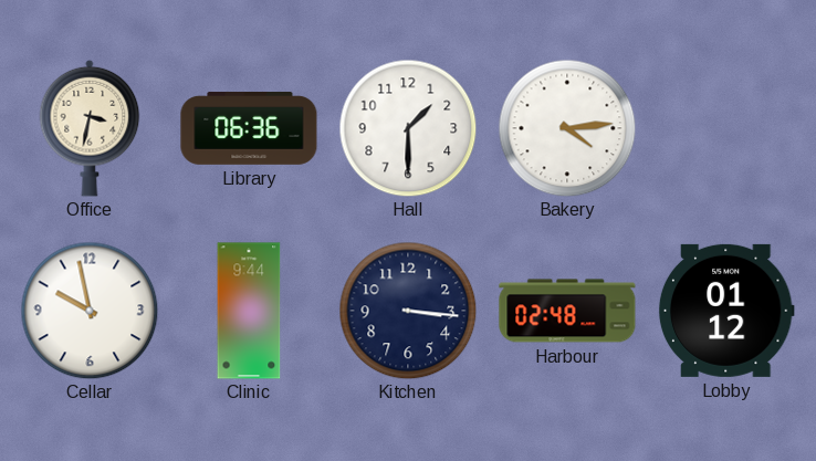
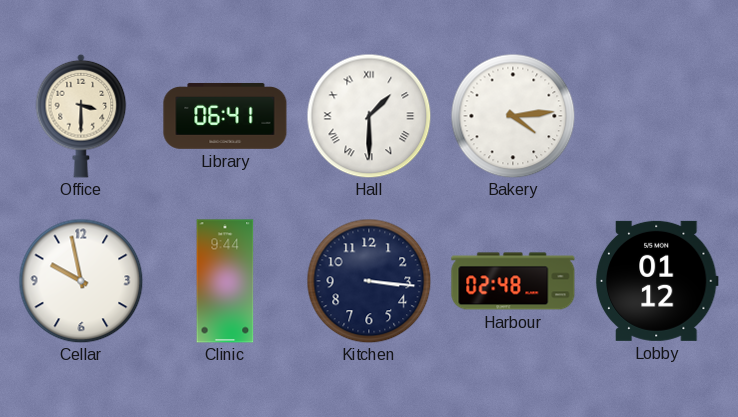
Office: 3:32 -> 3:30
Library: 06:36 -> 06:41
Hall numerals: Arabic -> Roman
